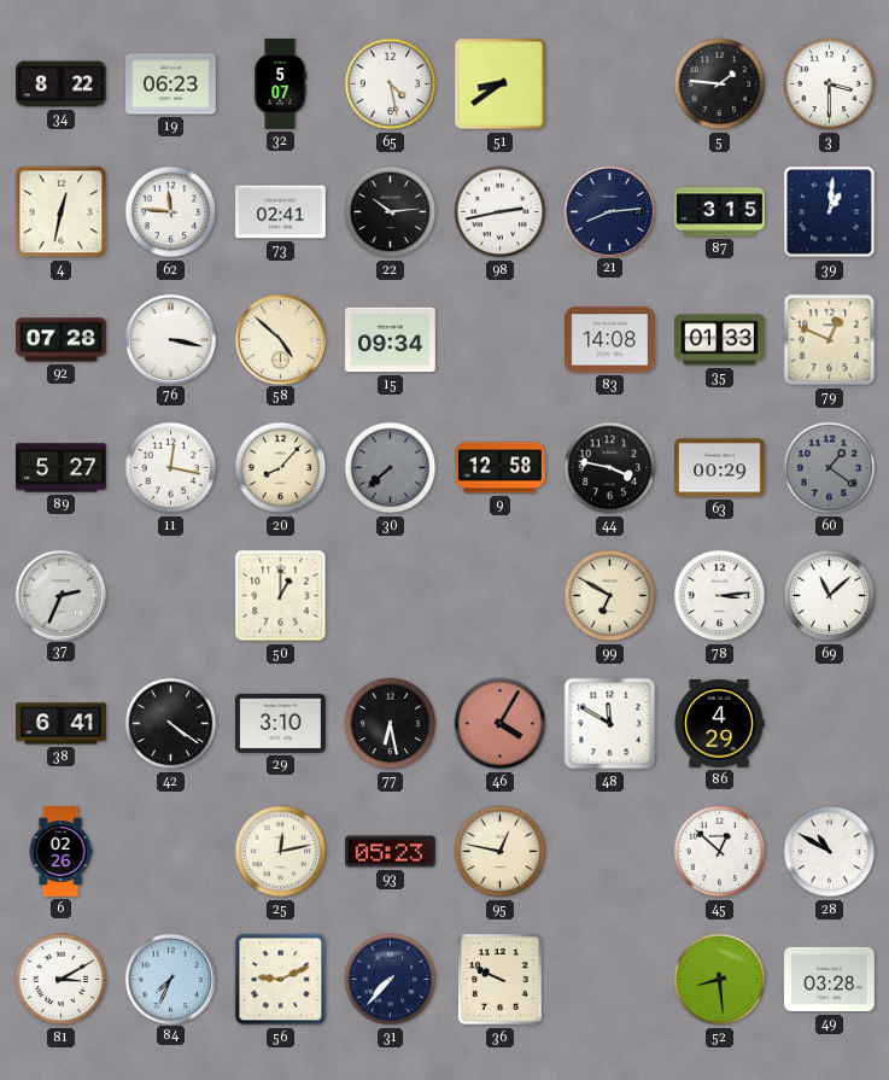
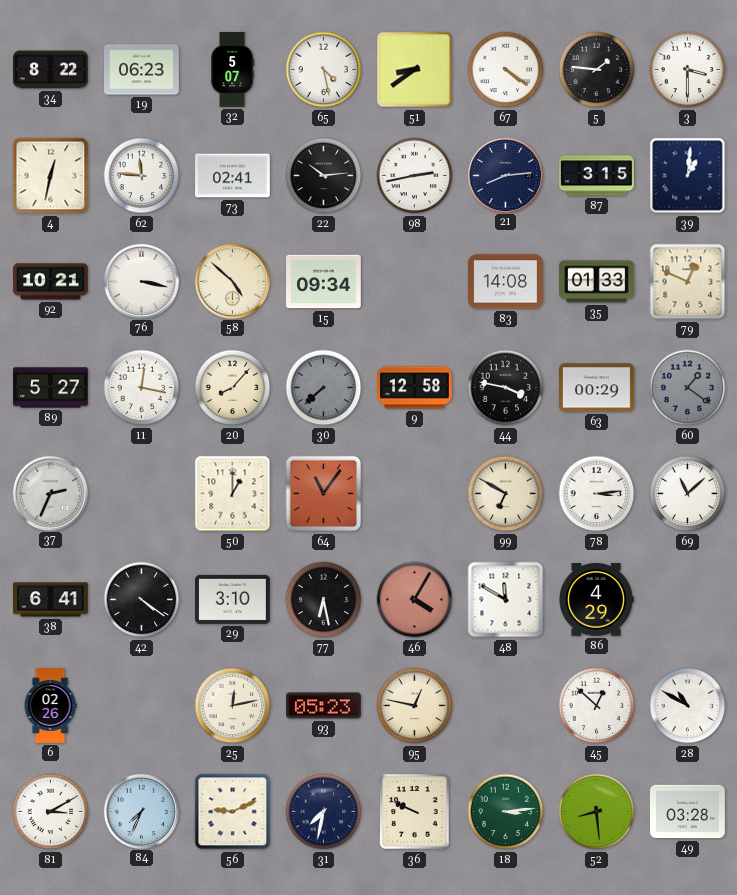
67: none -> 4:21
92: 07:28 -> 10:21
64: none -> 11:06
31: 7:37 -> 7:32
18: none -> 3:14
